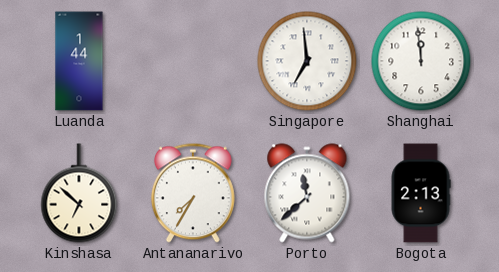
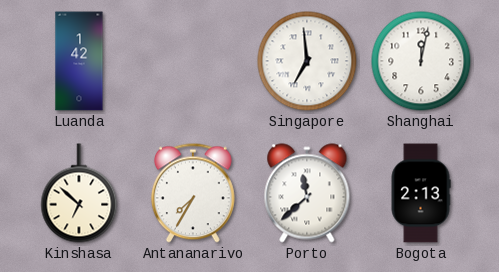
Luanda: 1:44 -> 1:42
Shanghai: 11:59 -> 12:02
